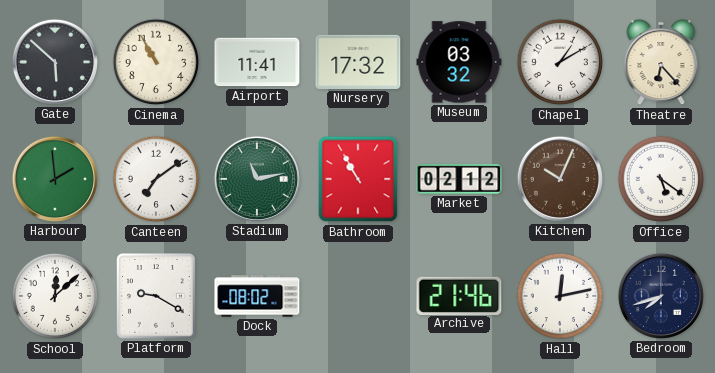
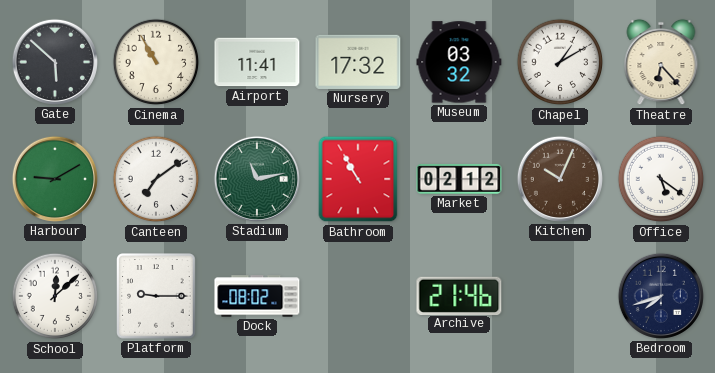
Harbour: 1:59 -> 9:10
Platform: 9:20 -> 9:15
Hall: 12:13 -> none
